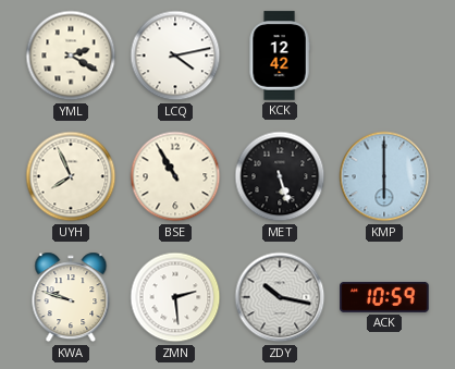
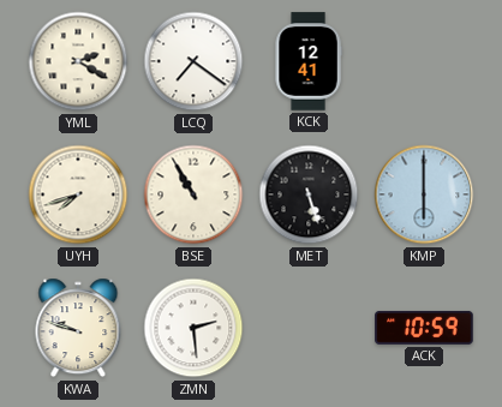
LCQ: 4:13 -> 7:21
KCK: 12:42 -> 12:41
UYH: 7:56 -> 7:42
ZDY: 10:17 -> none
